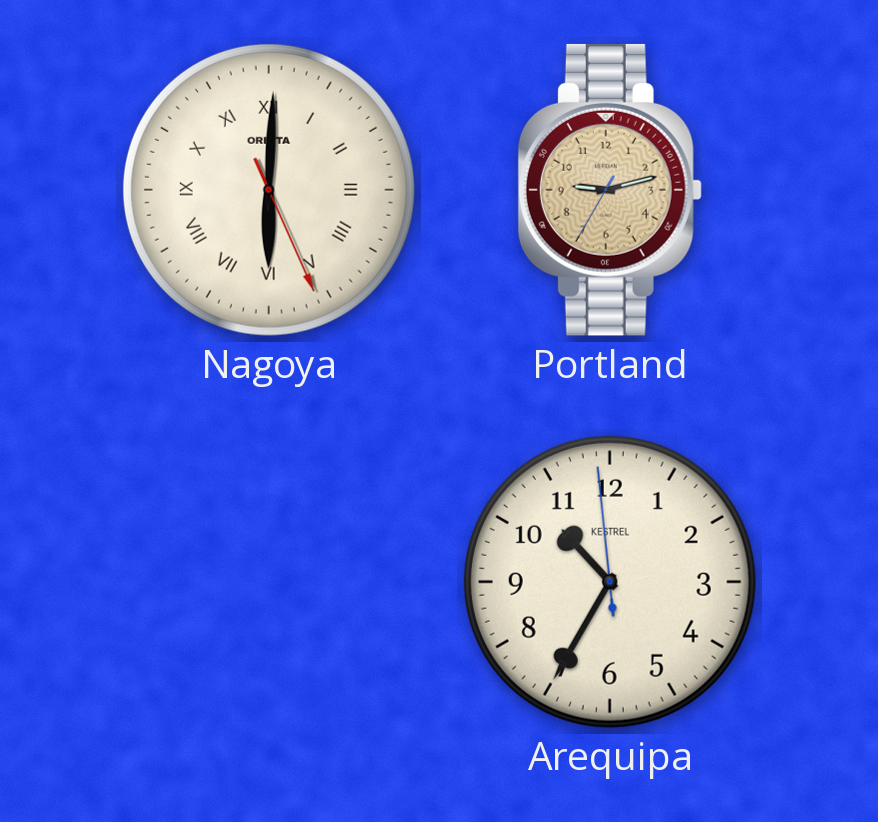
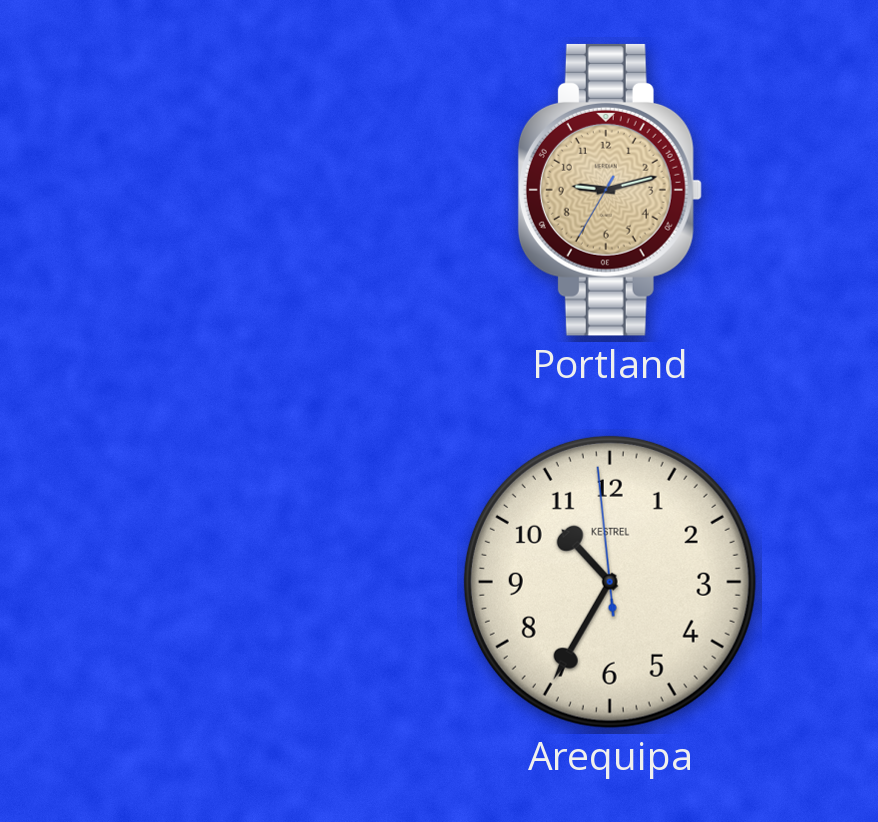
Nagoya: 6:00 -> none
